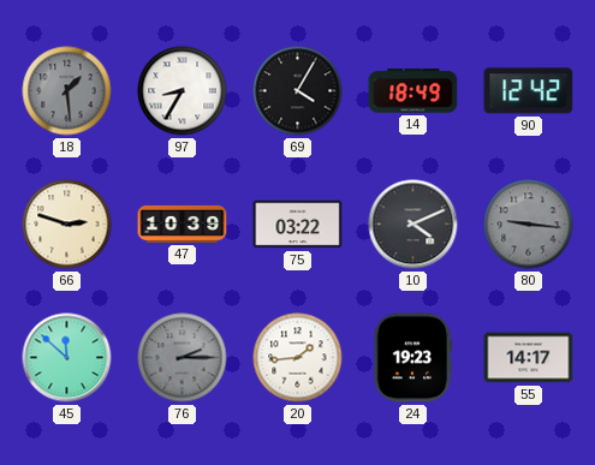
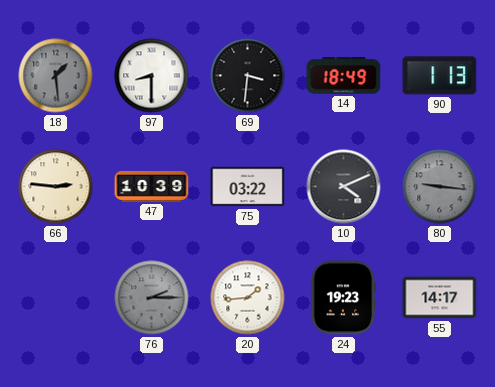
97: 8:35 -> 8:30
69: 4:05 -> 3:31
90: 12:42 -> 1:13
66: 2:48 -> 2:46
45: 11:52 -> none
